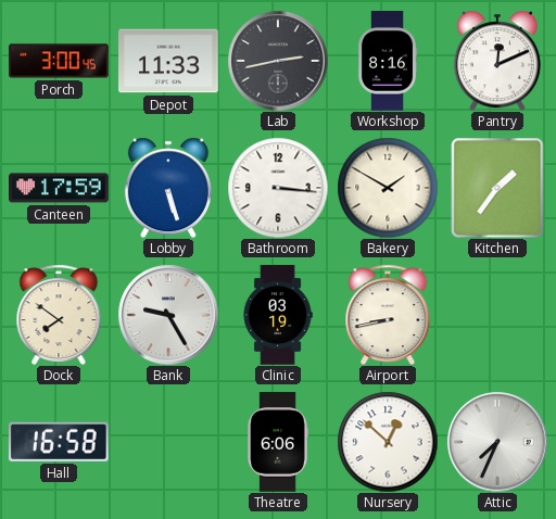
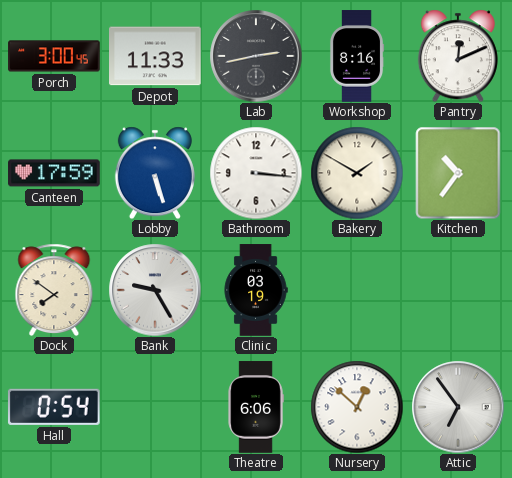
Kitchen: 1:36 -> 10:36
Airport: 8:43 -> none
Hall: 16:58 -> 0:54
Attic: 7:34 -> 6:54
